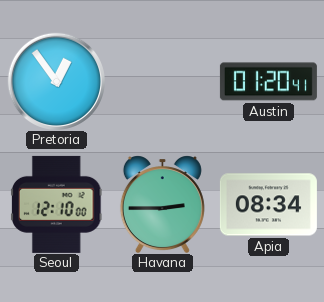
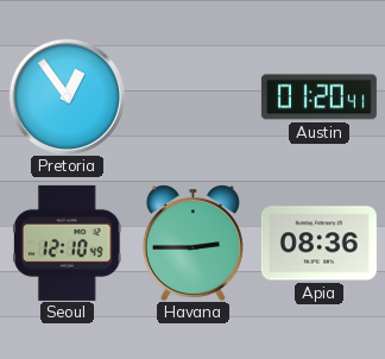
Seoul: 12:10:00 -> 12:10:49
Apia: 08:34 -> 08:36
